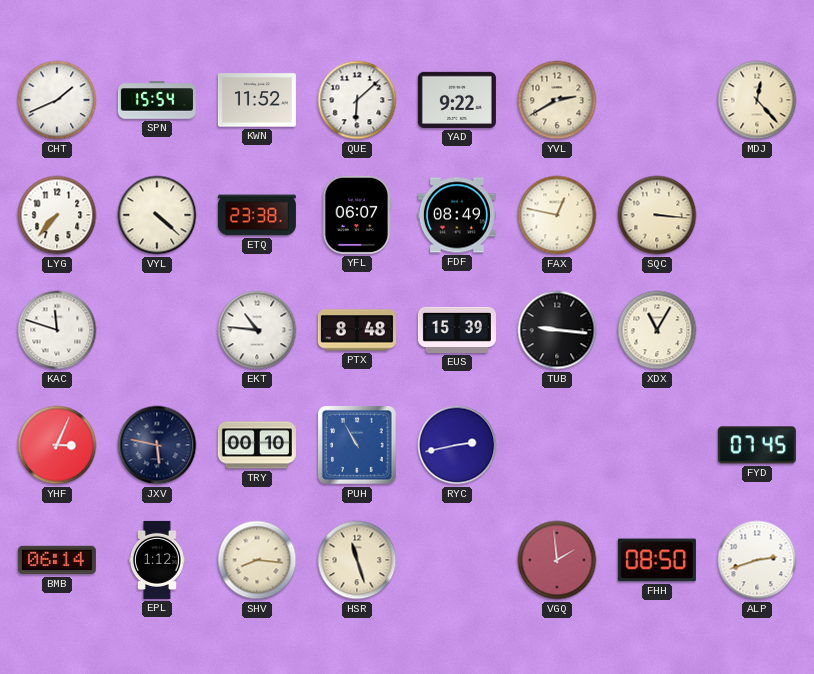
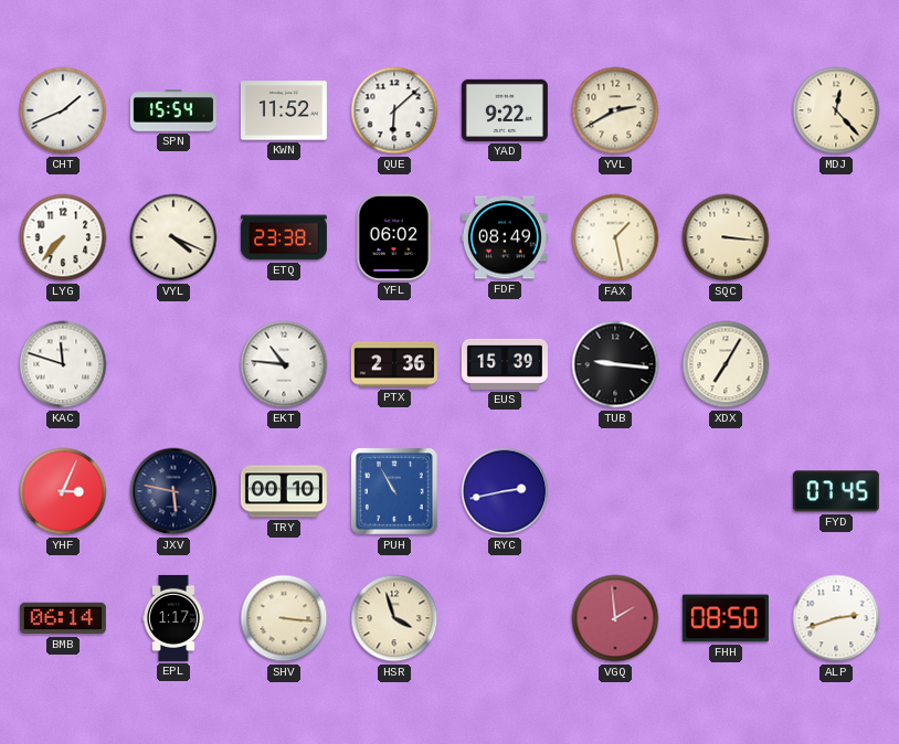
VYL: 4:22 -> 4:19
YFL: 06:07 -> 06:02
FAX: 12:47 -> 1:28
PTX: 8:48 -> 2:36
XDX: 11:05 -> 7:05
EPL: 1:12 -> 1:17
SHV: 8:16 -> 3:16
HSR: 11:27 -> 3:57
